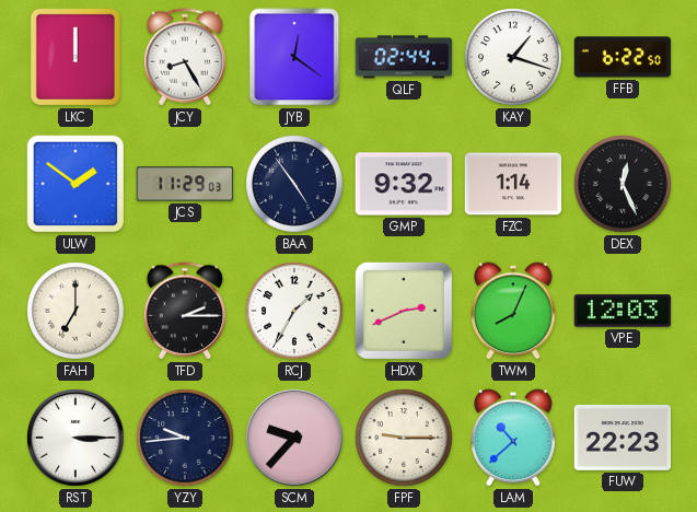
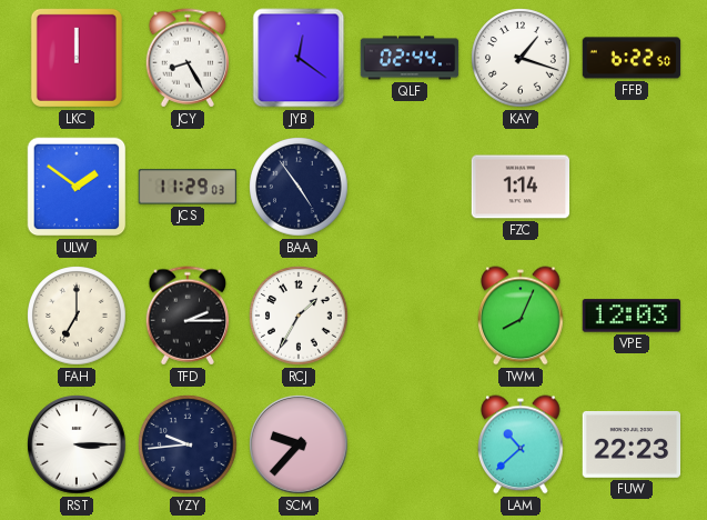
GMP: 9:32 -> none
DEX: 12:26 -> none
HDX: 2:41 -> none
FPF: 9:15 -> none
